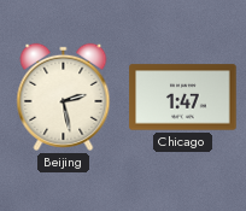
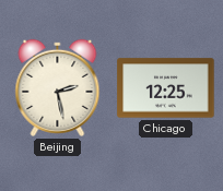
Chicago: 1:47 -> 12:25
